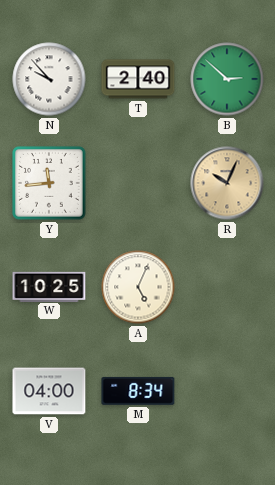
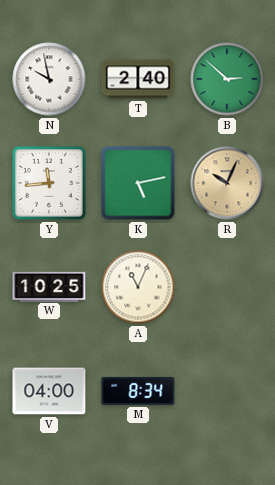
N: 9:53 -> 9:58
K: none -> 5:13
A: 5:04 -> 11:04
